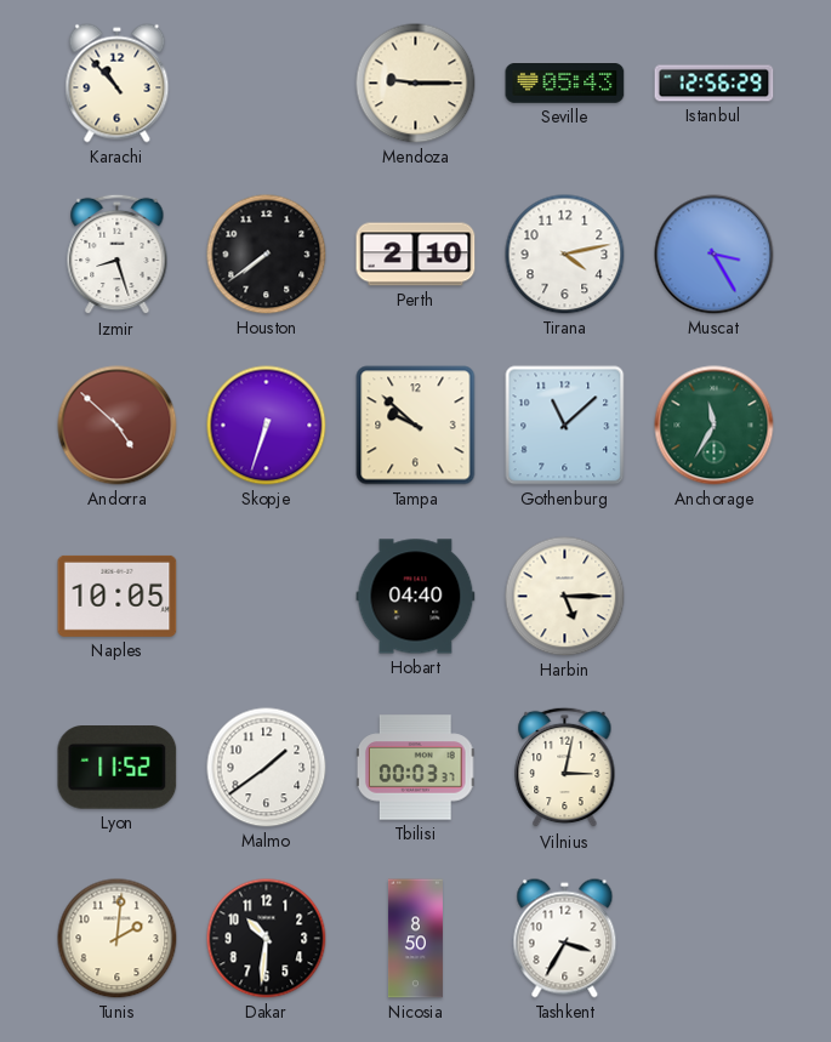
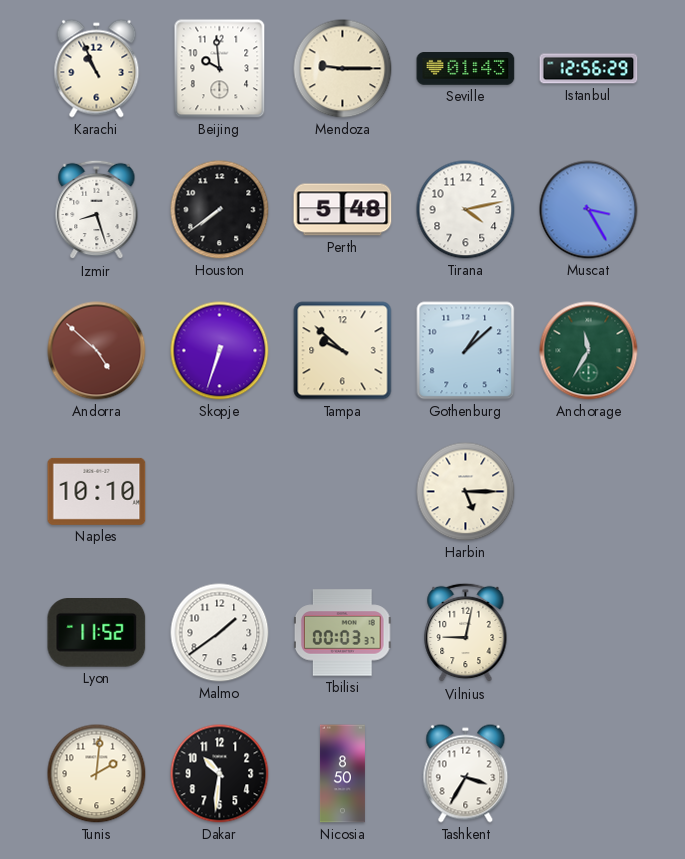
Karachi: 10:53 -> 10:56
Beijing: none -> 9:59
Seville: 05:43 -> 01:43
Perth: 2:10 -> 5:48
Gothenburg: 11:08 -> 1:08
Naples: 10:05 -> 10:10
Hobart: 04:40 -> none
Vilnius: 3:02 -> 9:02
